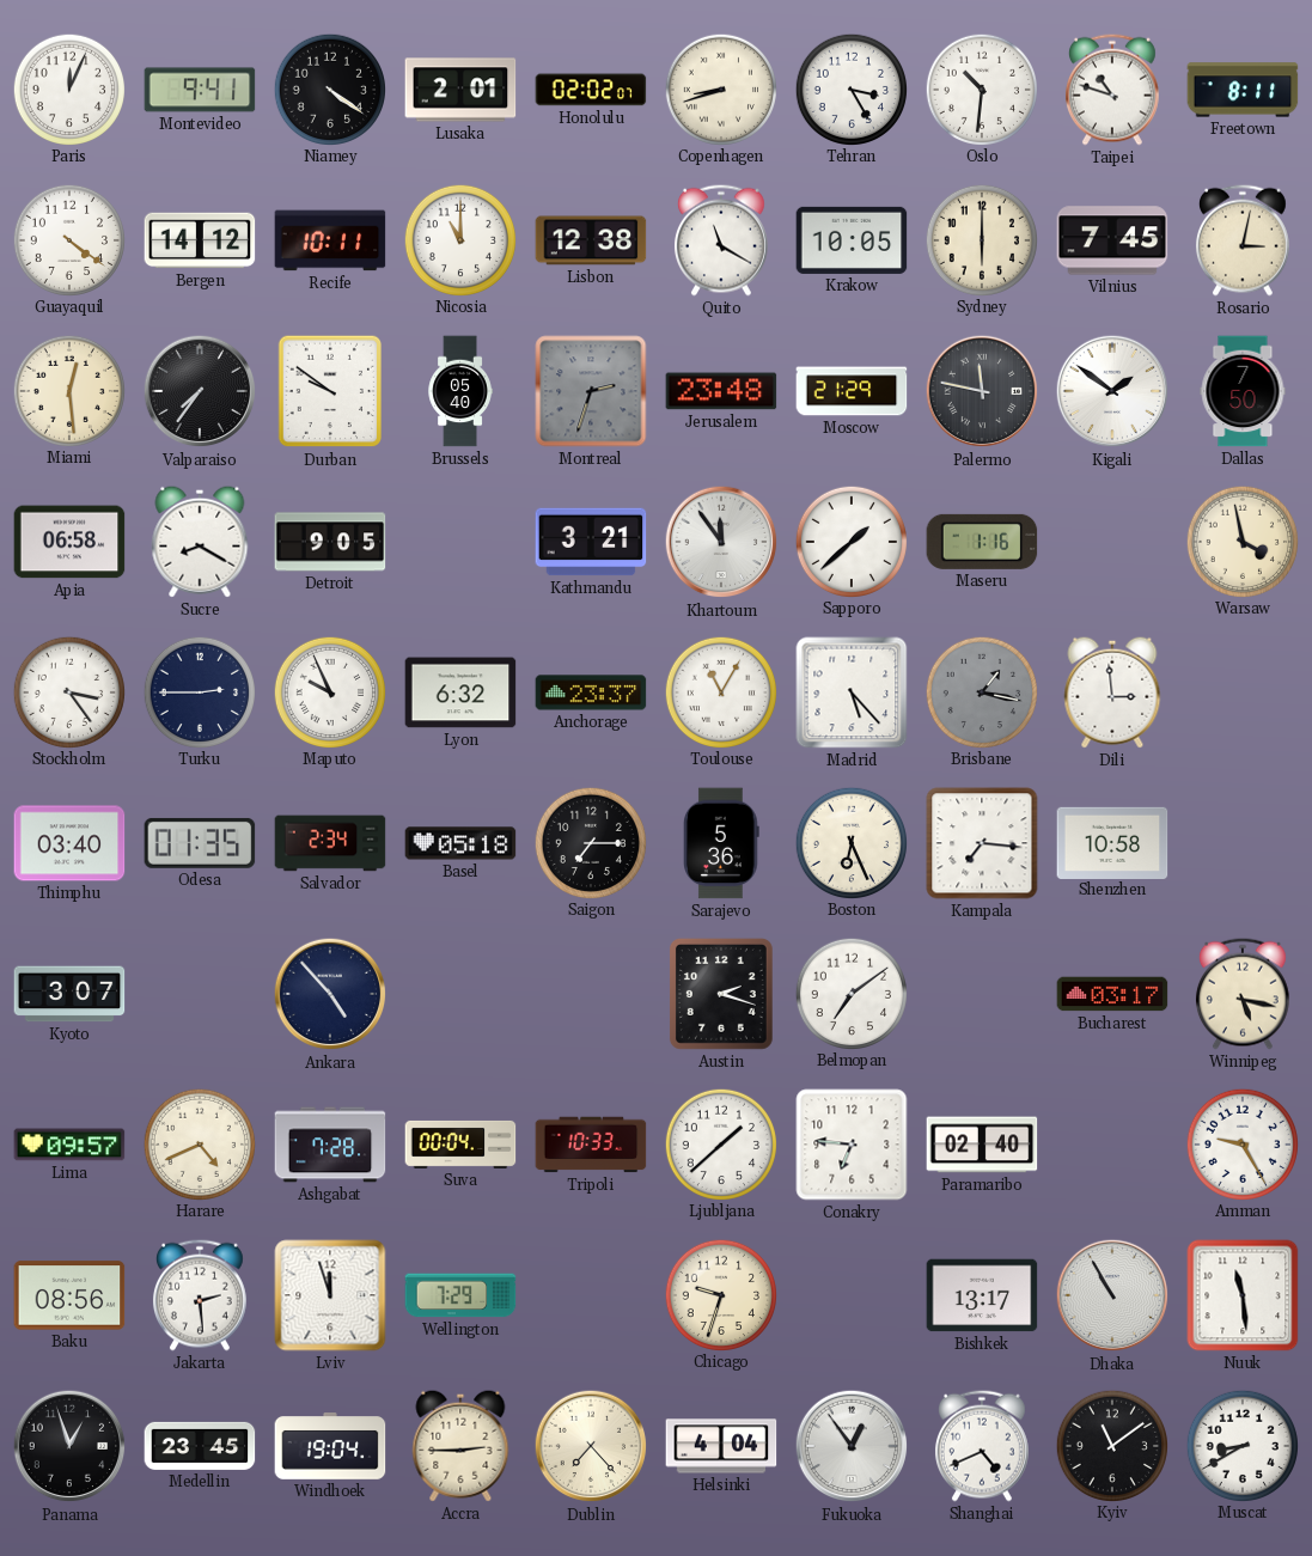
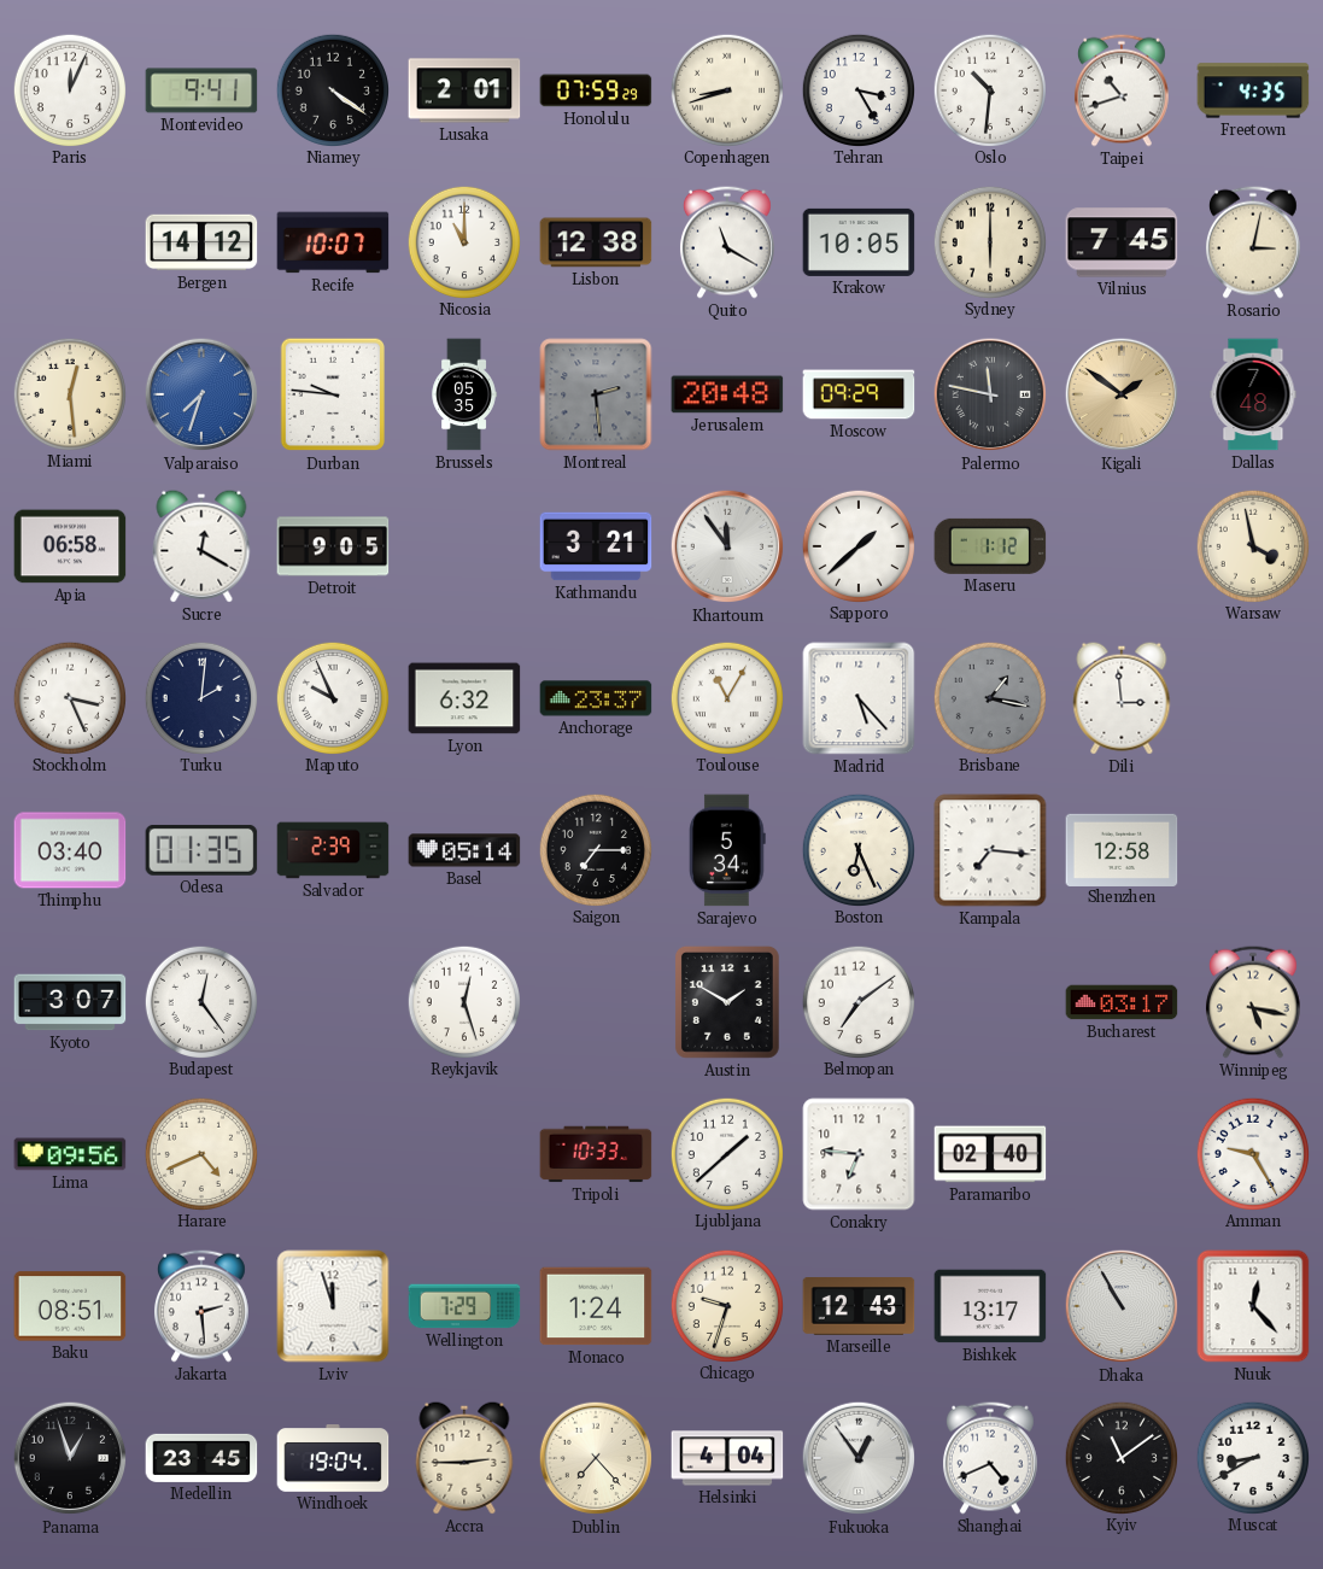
Honolulu: 02:02 -> 07:59
Taipei: 10:48 -> 10:42
Freetown: 8:11 -> 4:35
Guayaquil: 4:21 -> none
Recife: 10:11 -> 10:07
Valparaiso: 7:36 -> 7:33
Valparaiso dial: black -> blue
Durban: 9:51 -> 9:46
Brussels: 05:40 -> 05:35
Montreal: 2:33 -> 2:29
Jerusalem: 23:48 -> 20:48
Moscow: 21:29 -> 09:29
Kigali dial: white -> champagne
Dallas: 7:50 -> 7:48
Sucre: 8:20 -> 12:20
Maseru: 1:16 -> 1:12
Stockholm: 3:24 -> 3:26
Turku: 2:45 -> 2:01
Salvador: 2:34 -> 2:39
Basel: 05:18 -> 05:14
Sarajevo: 5:36 -> 5:34
Shenzhen: 10:58 -> 12:58
Budapest: none -> 12:24
Ankara: 4:53 -> none
Reykjavik: none -> 12:27
Austin: 2:18 -> 1:50
Lima: 09:57 -> 09:56
Ashgabat: 7:28 -> none
Suva: 00:04 -> none
Baku: 08:56 -> 08:51
Monaco: none -> 1:24
Marseille: none -> 12:43
Nuuk: 11:29 -> 12:23
